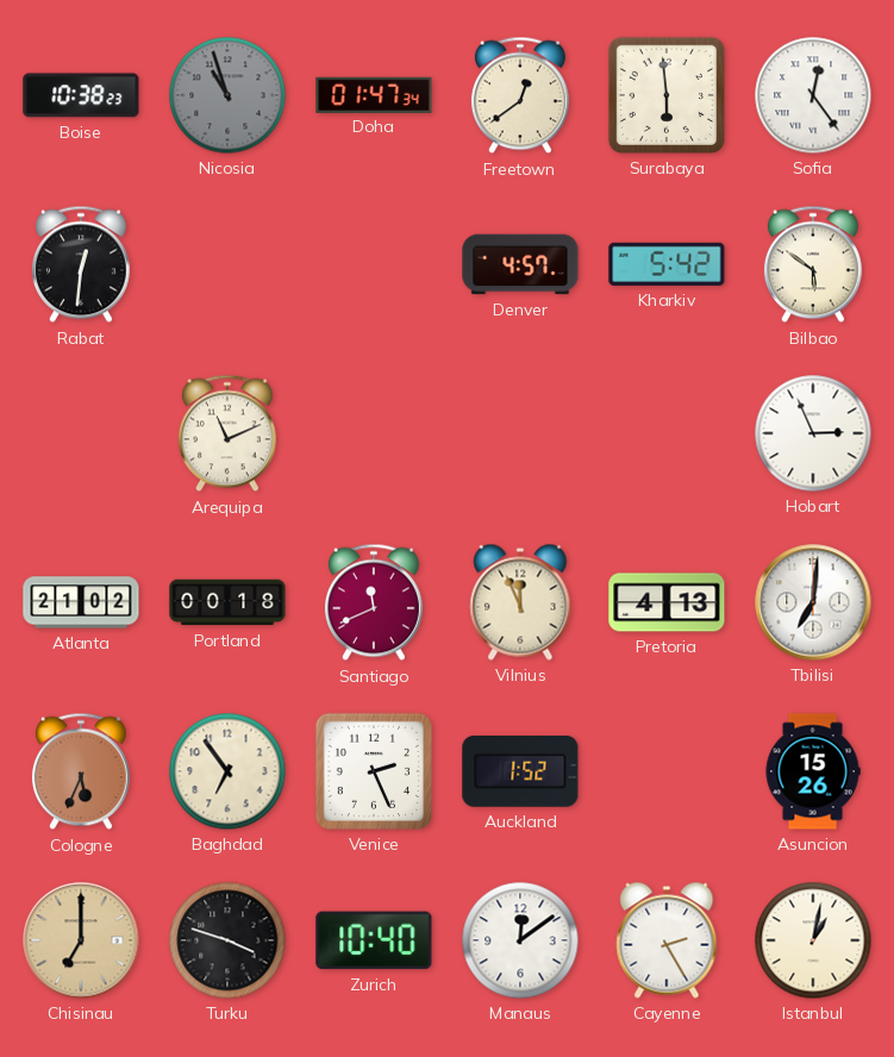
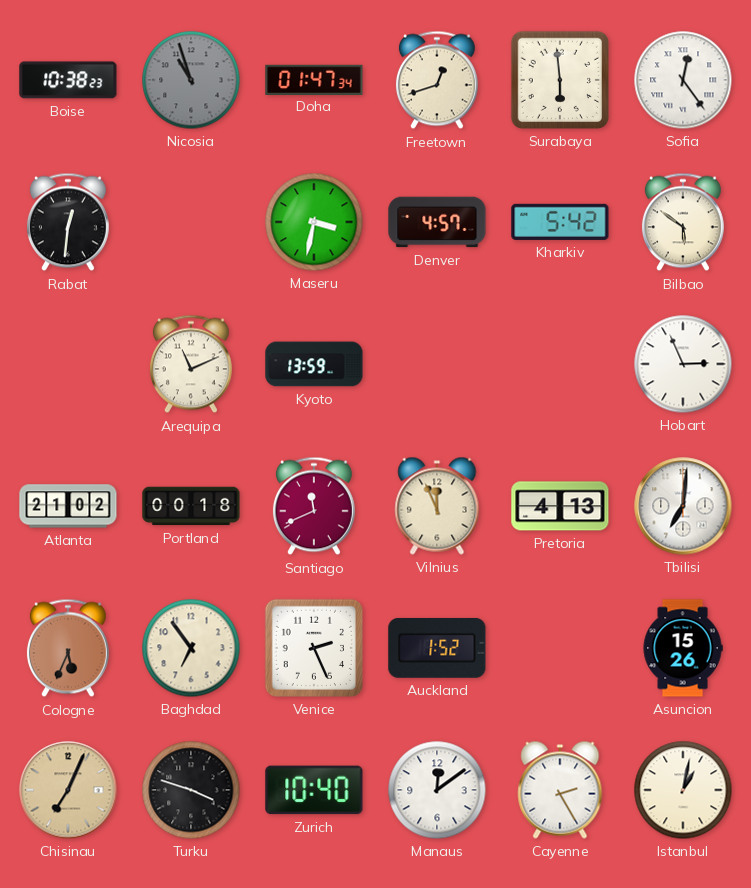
Freetown: 12:39 -> 12:42
Maseru: none -> 3:32
Kyoto: none -> 13:59
Chisinau: 7:00 -> 7:04
